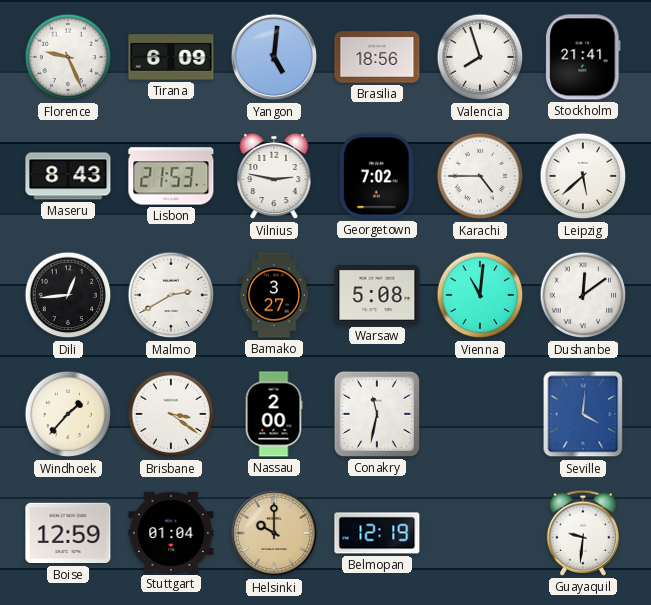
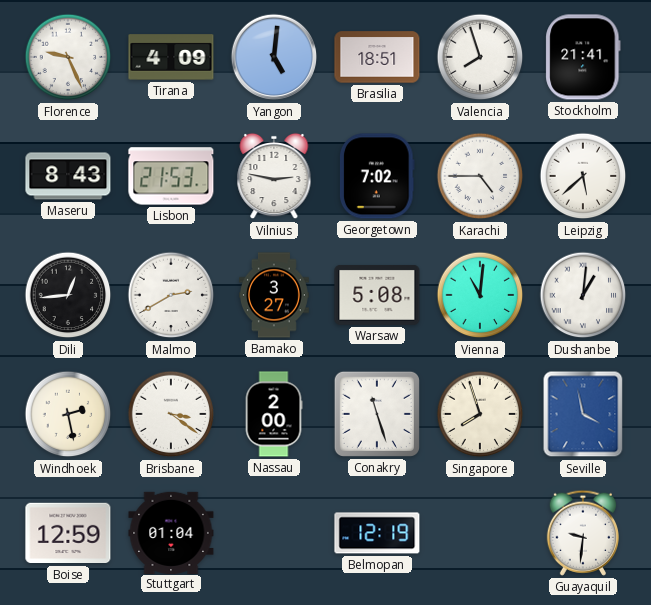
Tirana: 6:09 -> 4:09
Brasilia: 18:56 -> 18:51
Dushanbe: 12:09 -> 1:01
Windhoek: 1:37 -> 2:28
Conakry: 11:32 -> 11:27
Singapore: none -> 7:57
Seville: 4:01 -> 3:58
Helsinki: 10:00 -> none
